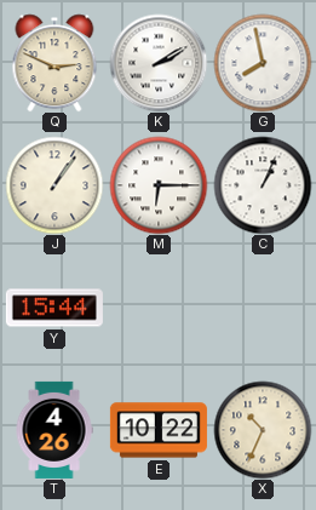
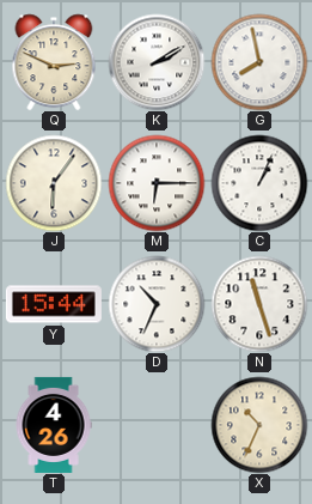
J: 1:06 -> 6:06
D: none -> 10:34
N: none -> 11:27
E: 10:22 -> none
